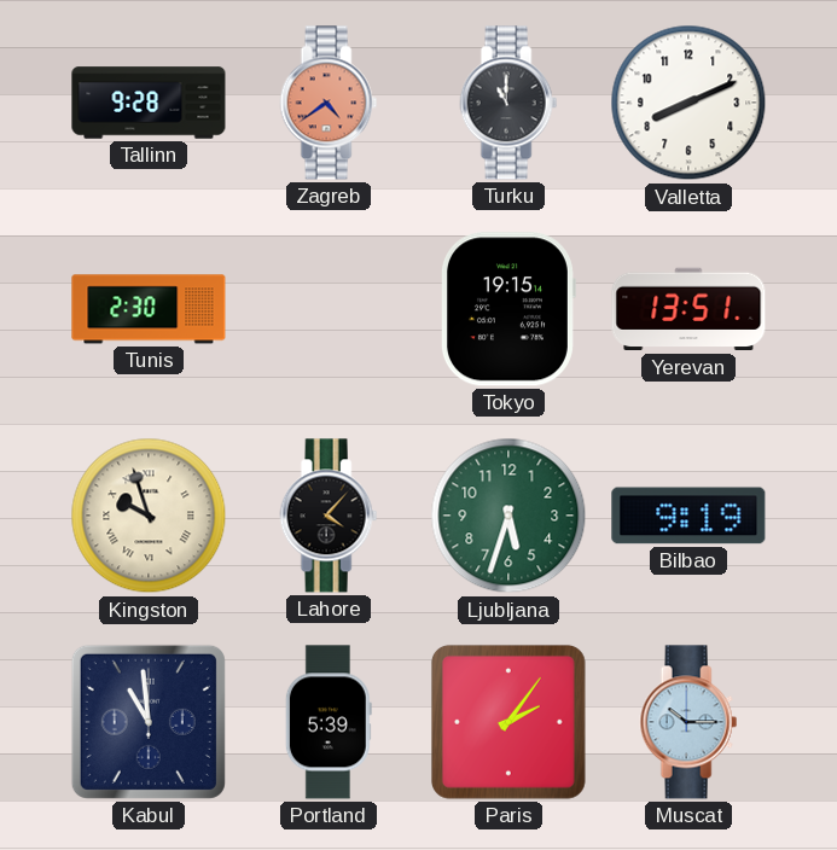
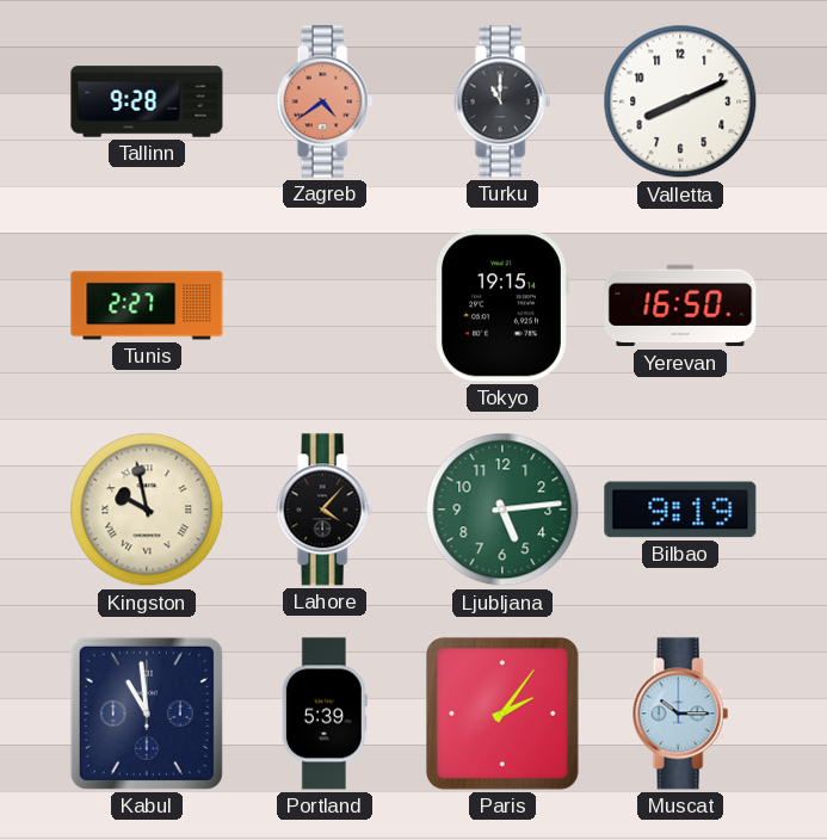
Tunis: 2:30 -> 2:27
Yerevan: 13:51 -> 16:50
Kingston: 9:57 -> 9:58
Ljubljana: 5:33 -> 5:14
